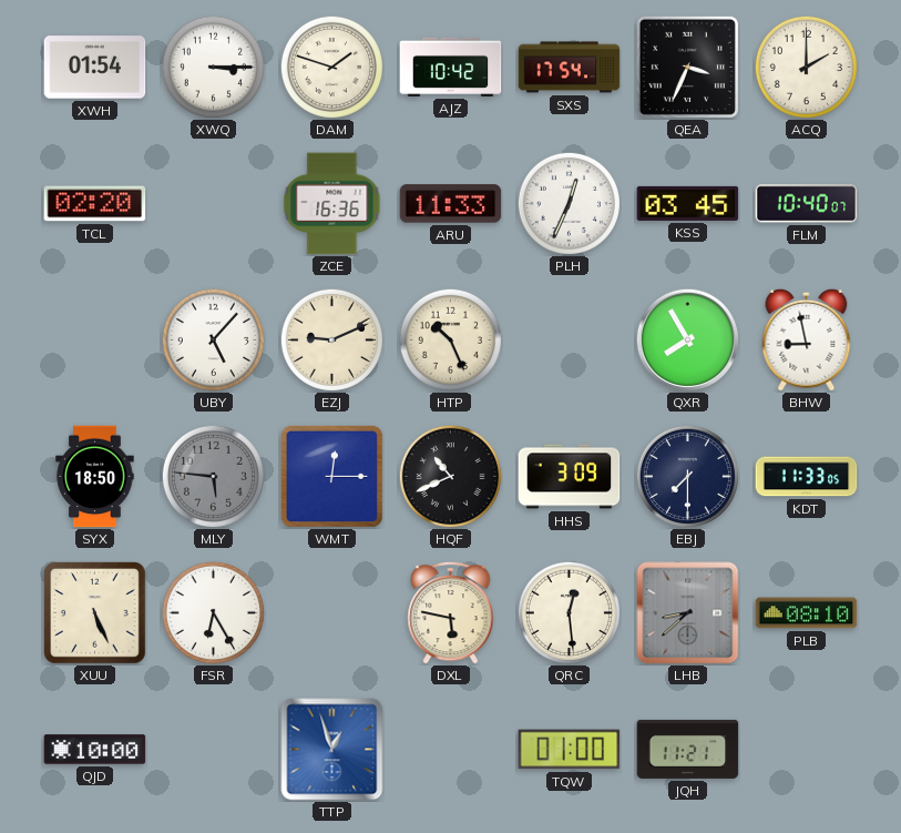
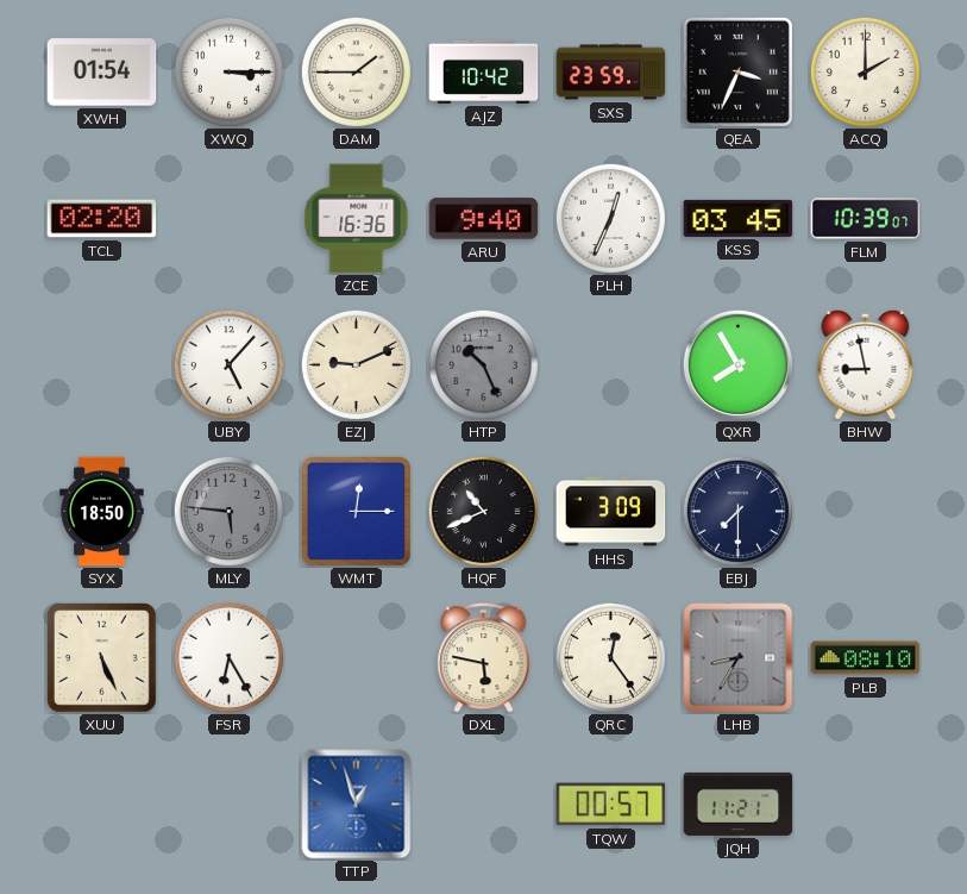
DAM: 1:48 -> 1:45
SXS: 17:54 -> 23:59
ARU: 11:33 -> 9:40
FLM: 10:40 -> 10:39
HTP dial: cream -> grey
KDT: 11:33 -> none
QRC: 12:29 -> 12:24
LHB: 8:38 -> 8:35
QJD: 10:00 -> none
TQW: 01:00 -> 00:57
